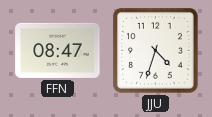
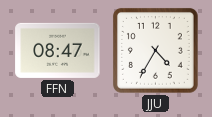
JJU: 4:33 -> 4:35
